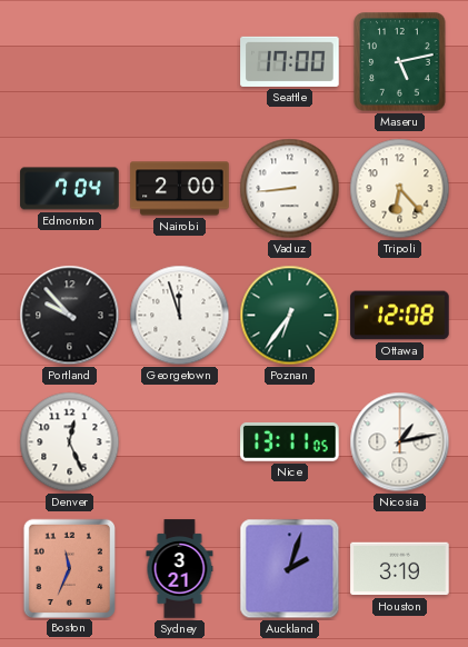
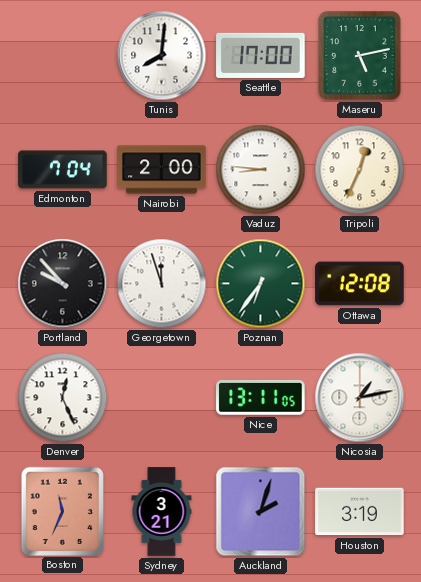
Tunis: none -> 8:01
Vaduz: 8:44 -> 8:46
Tripoli: 6:23 -> 12:34
